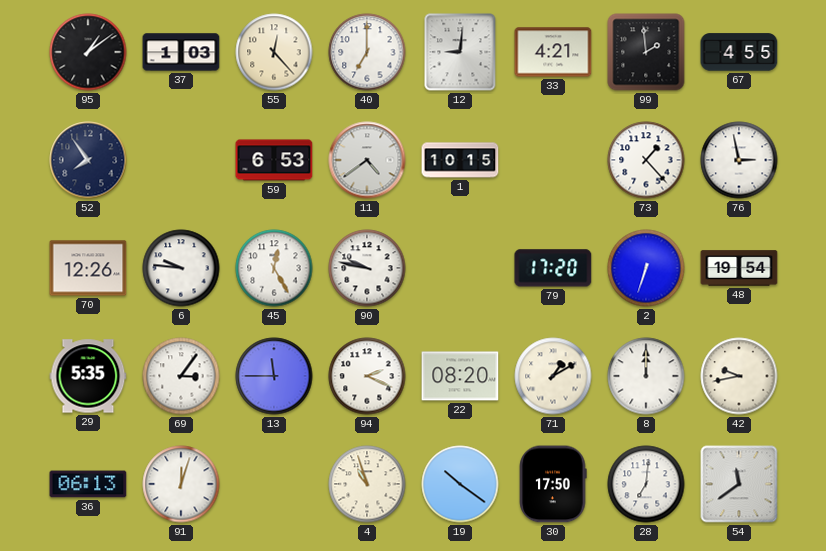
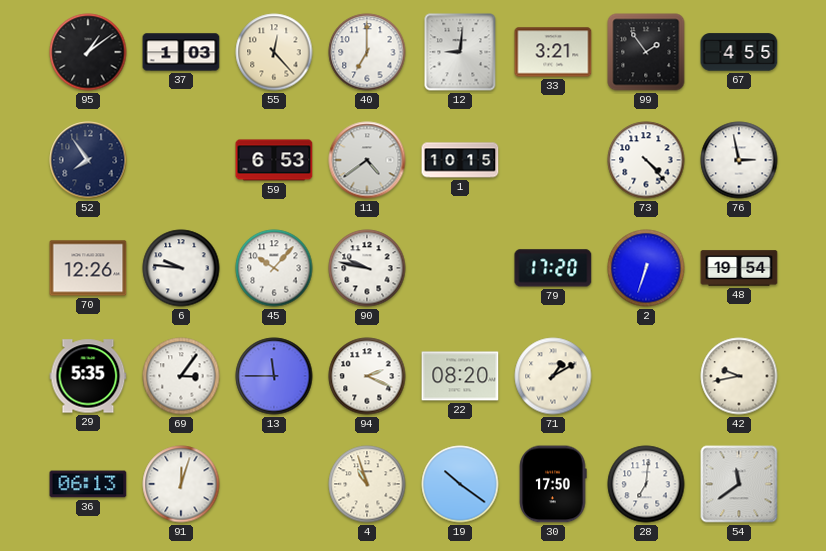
33: 4:21 -> 3:21
99: 1:59 -> 1:54
73: 1:23 -> 4:23
45: 12:25 -> 10:07
8: 12:00 -> none
